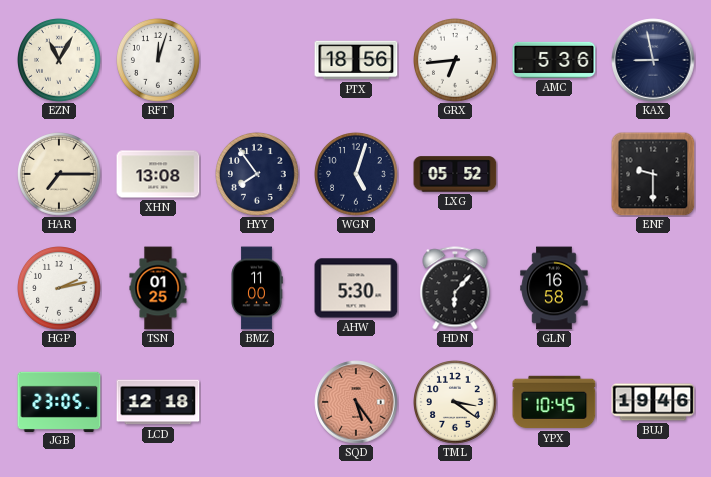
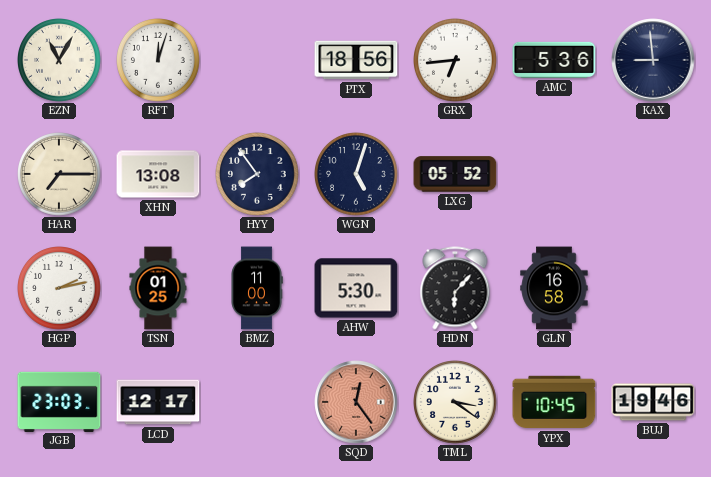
KAX: 8:58 -> 8:59
ENF: 9:30 -> none
JGB: 23:05 -> 23:03
LCD: 12:18 -> 12:17
SQD: 5:24 -> 12:24
